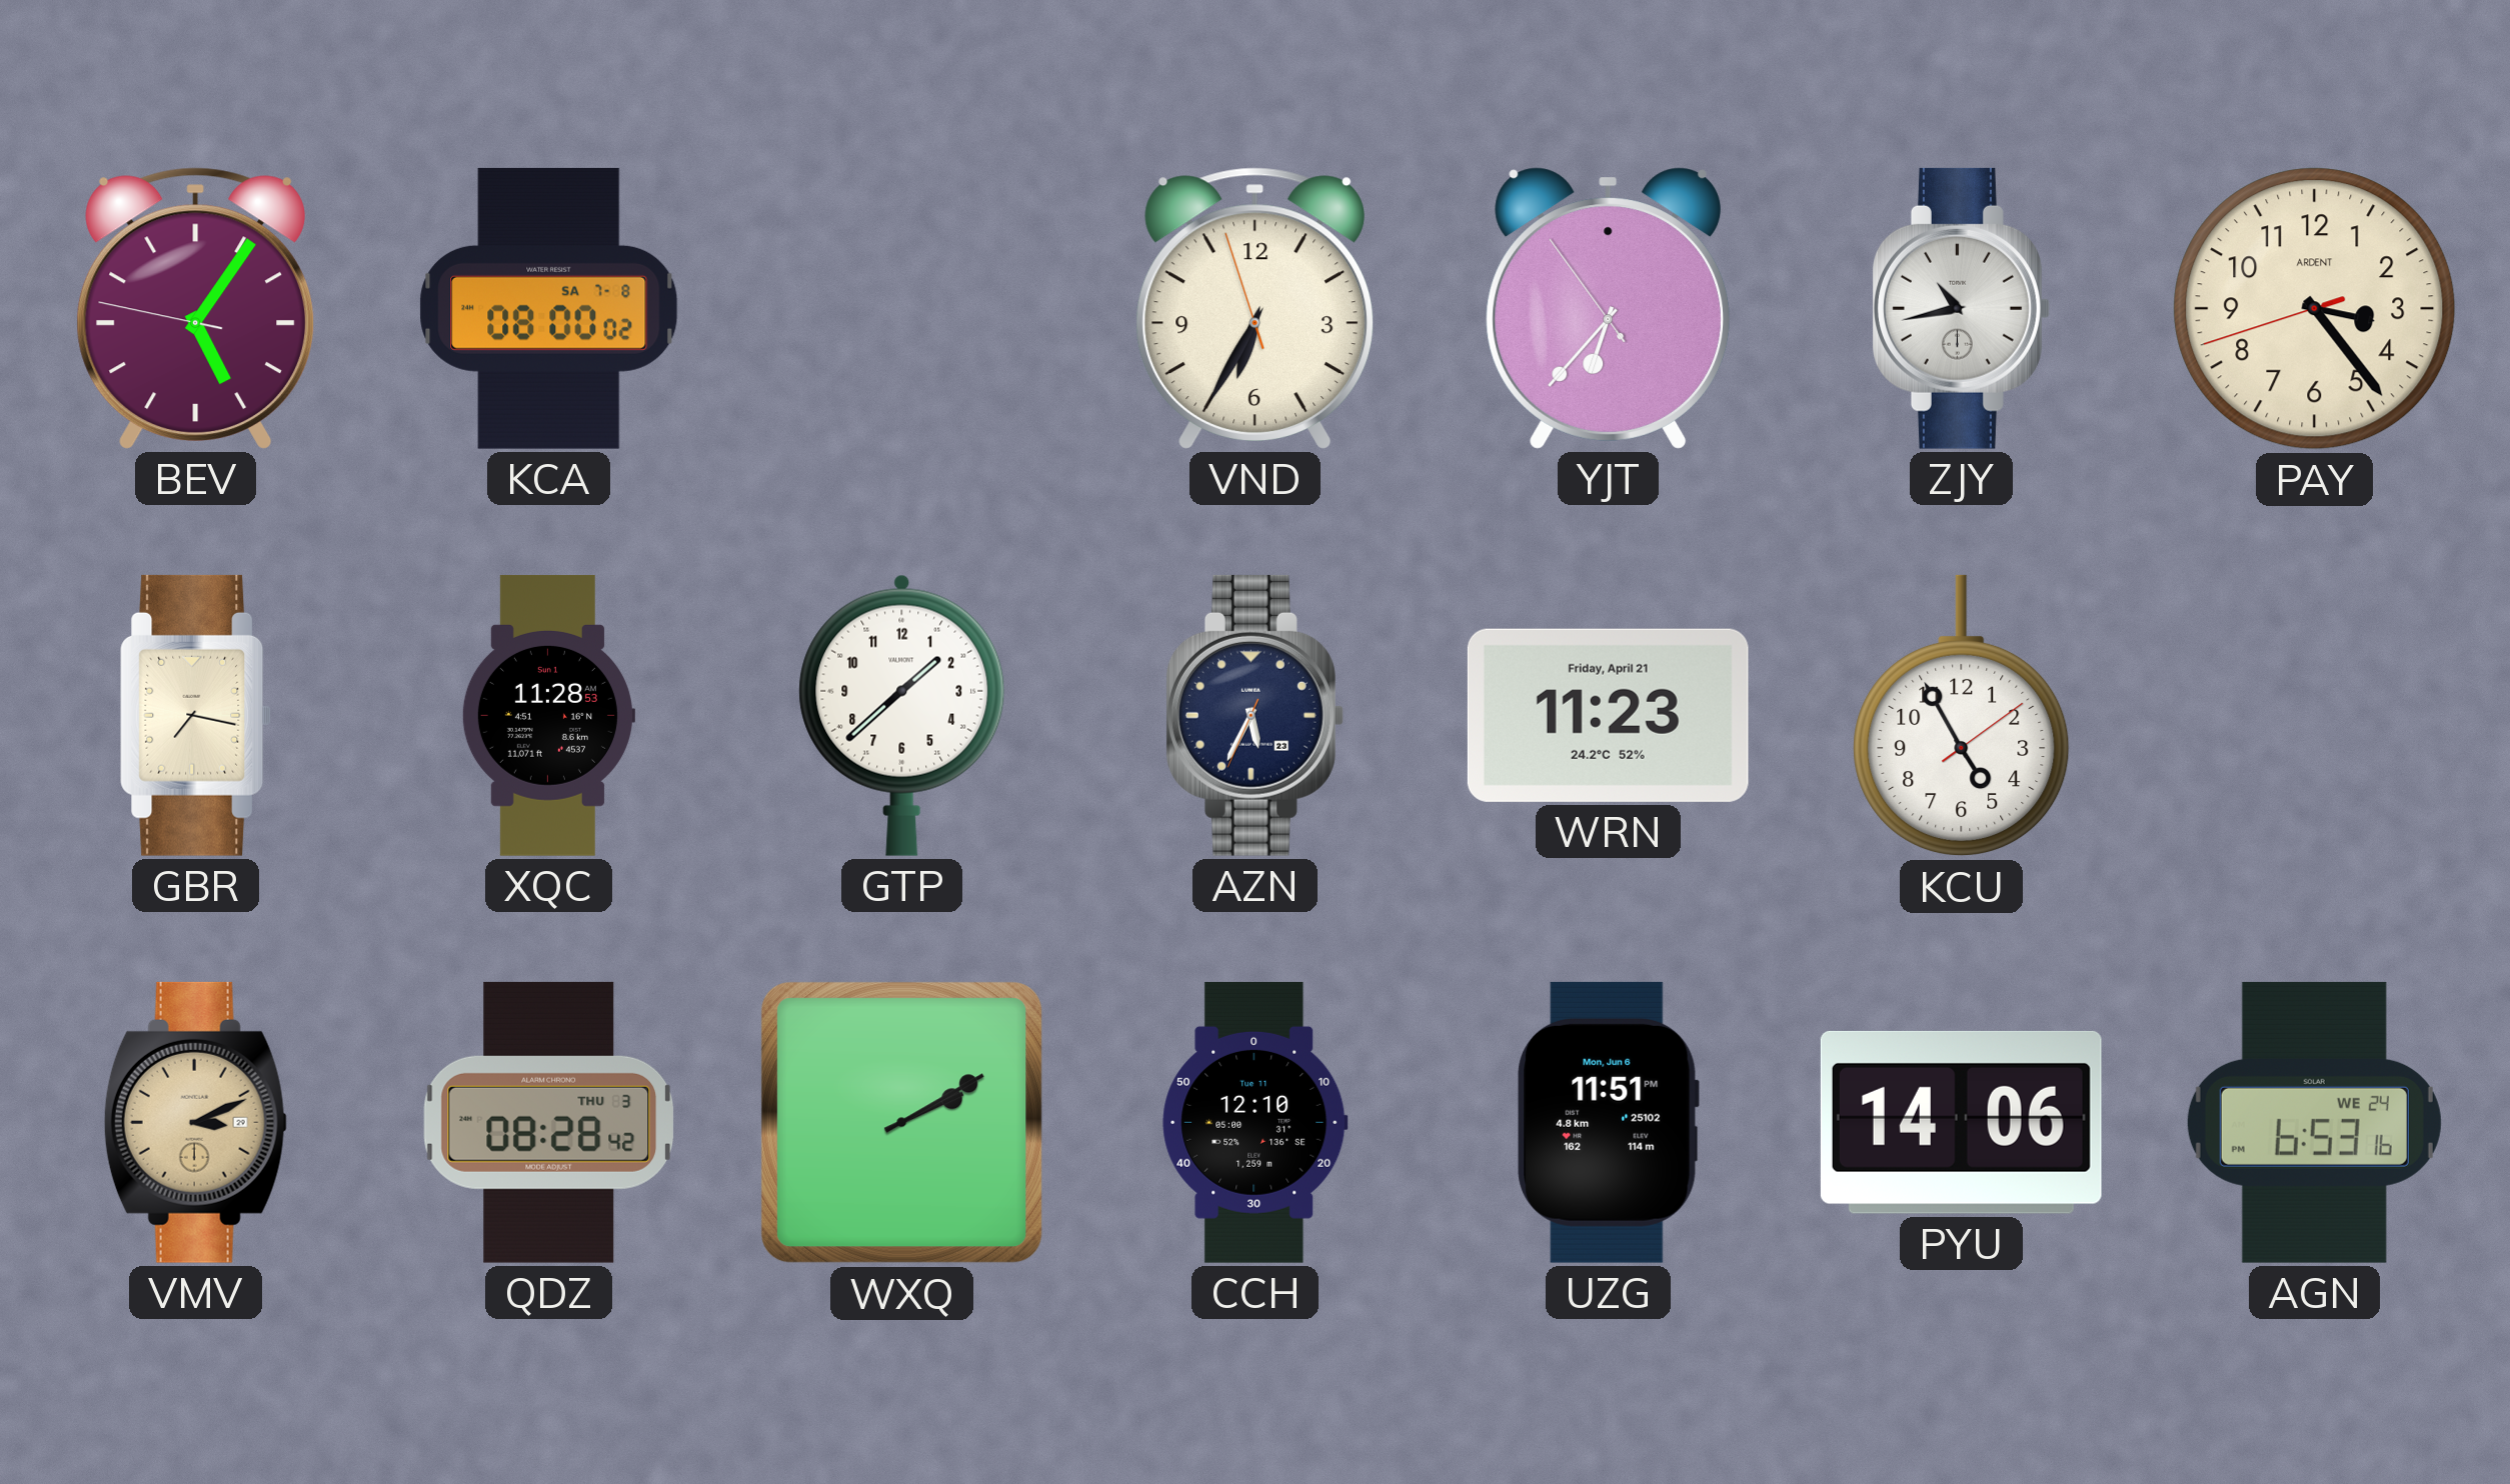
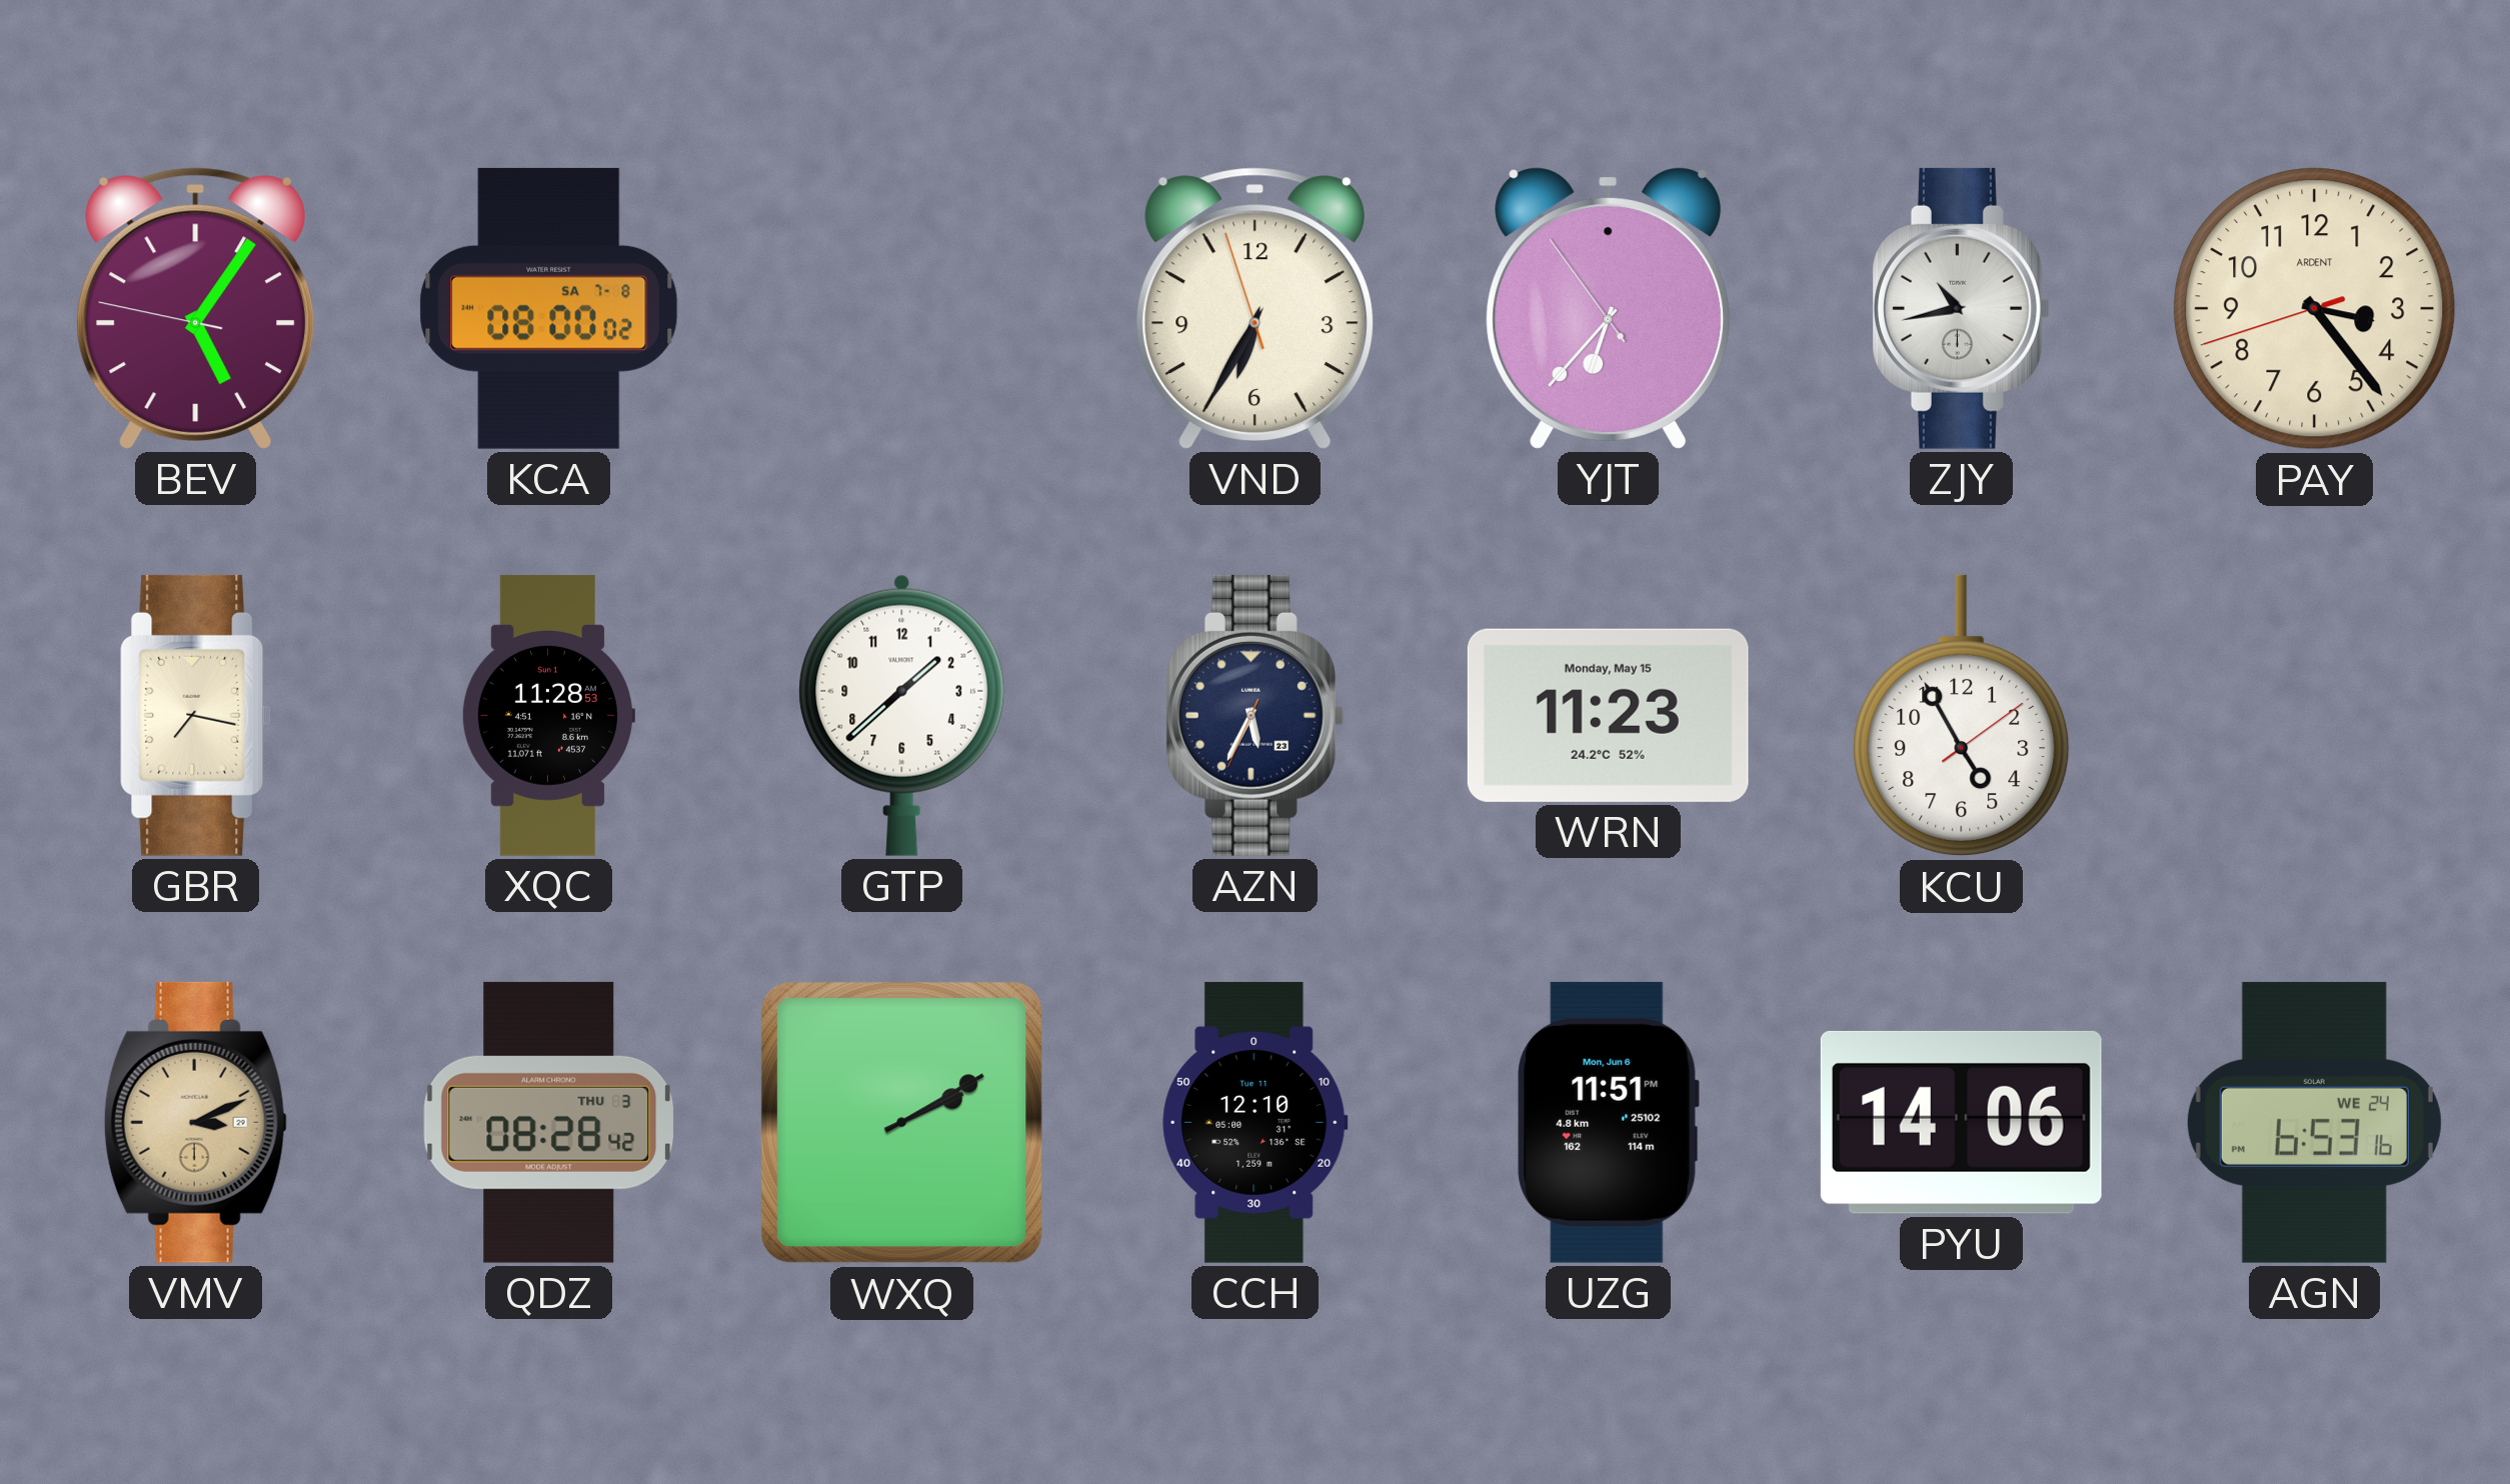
WRN date: Friday, April 21 -> Monday, May 15
